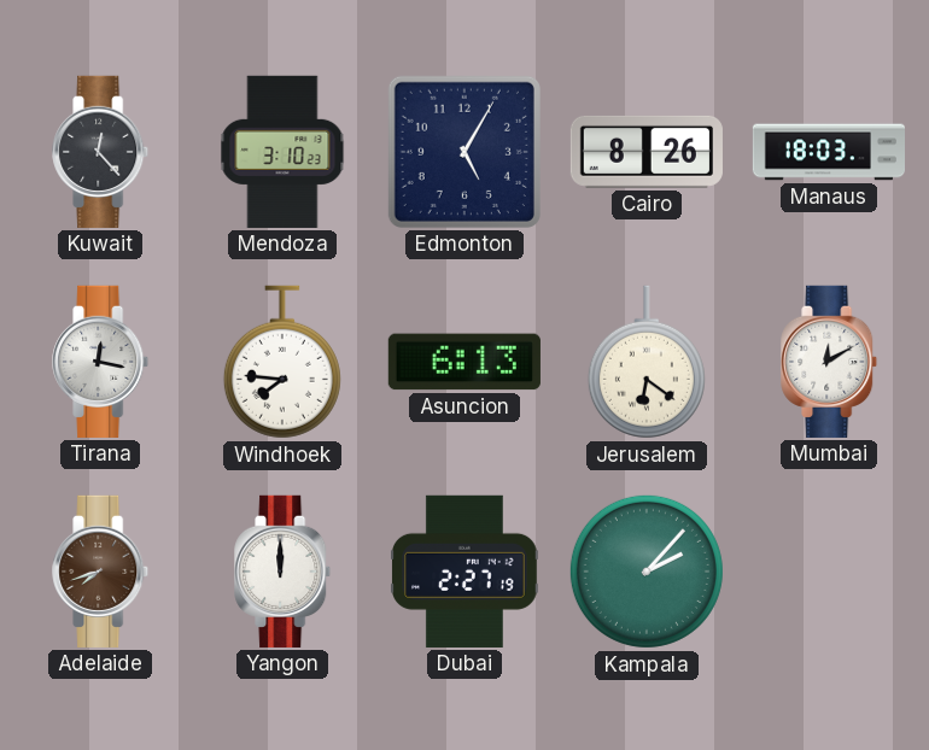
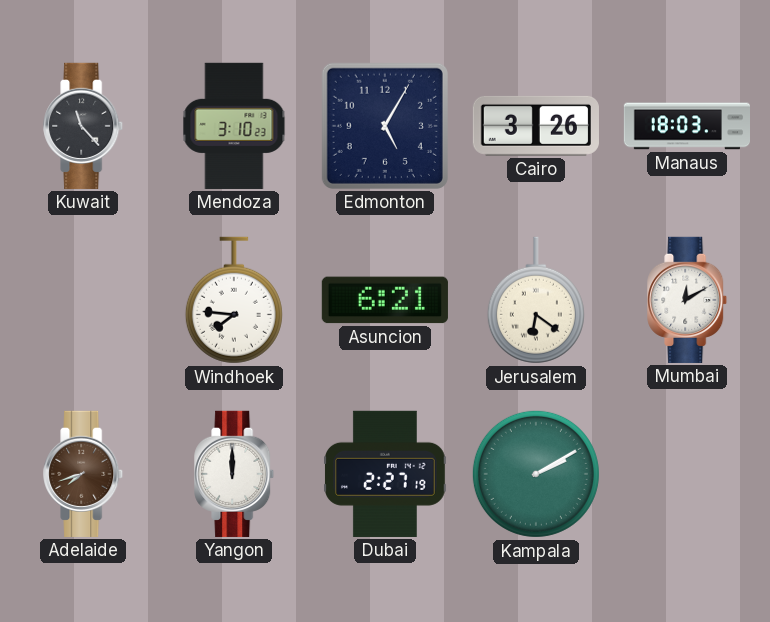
Kuwait: 12:23 -> 11:23
Cairo: 8:26 -> 3:26
Tirana: 12:17 -> none
Asuncion: 6:13 -> 6:21
Kampala: 2:07 -> 2:10
